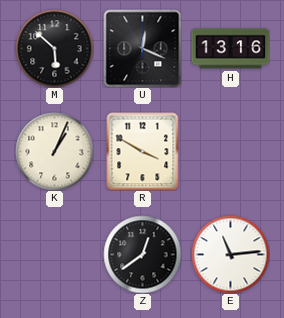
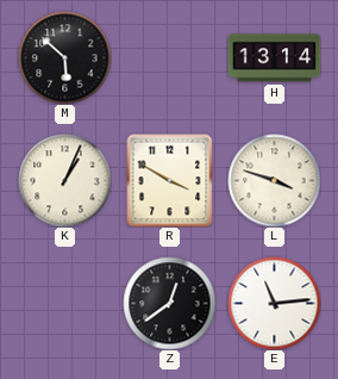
U: 12:19 -> none
H: 13:16 -> 13:14
L: none -> 3:48
